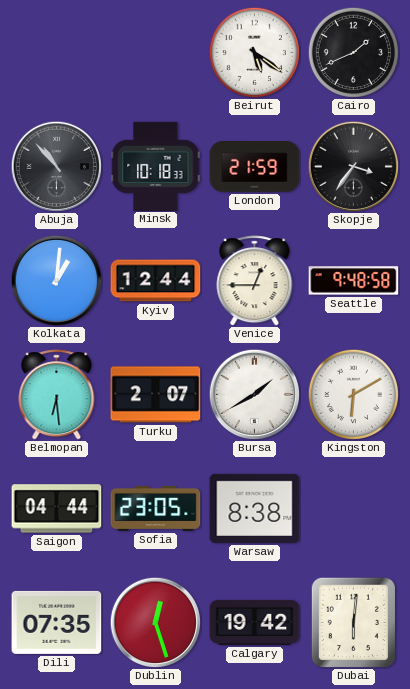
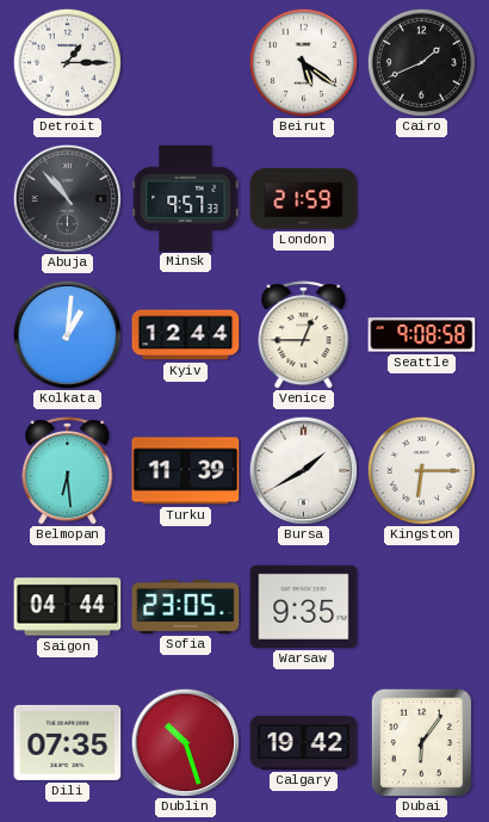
Detroit: none -> 1:15
Minsk: 10:18 -> 9:57
Skopje: 3:36 -> none
Seattle: 9:48 -> 9:08
Turku: 2:07 -> 11:39
Kingston: 6:10 -> 6:15
Warsaw: 8:38 -> 9:35
Dublin: 12:27 -> 10:27
Dubai: 6:01 -> 6:06
